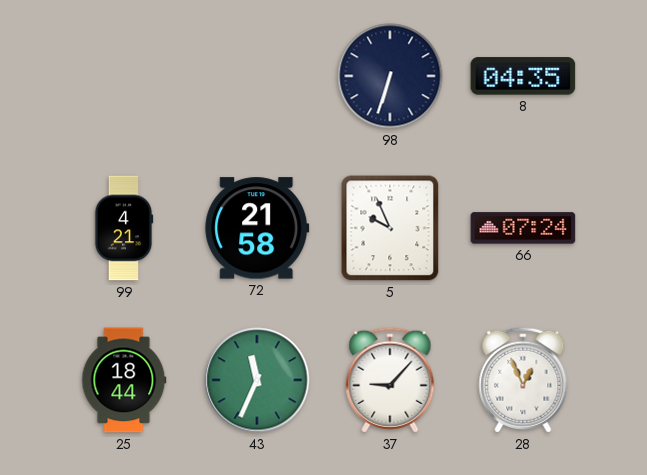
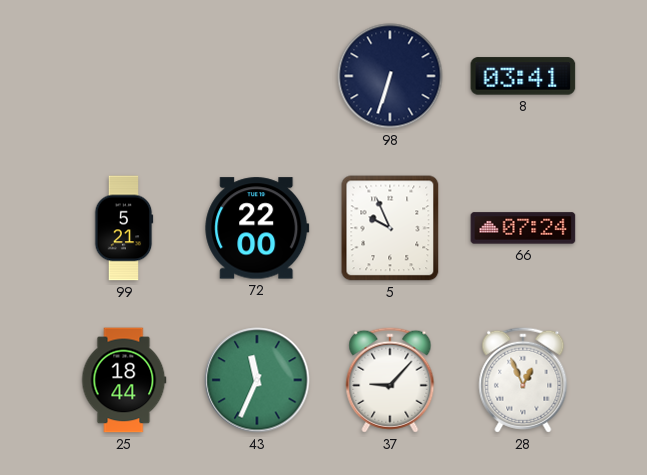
8: 04:35 -> 03:41
99: 4:21 -> 5:21
72: 21:58 -> 22:00
